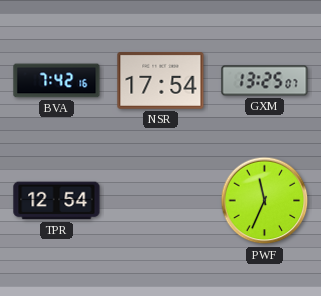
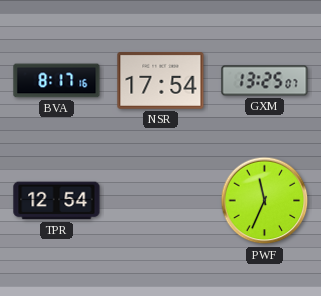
BVA: 7:42 -> 8:17
